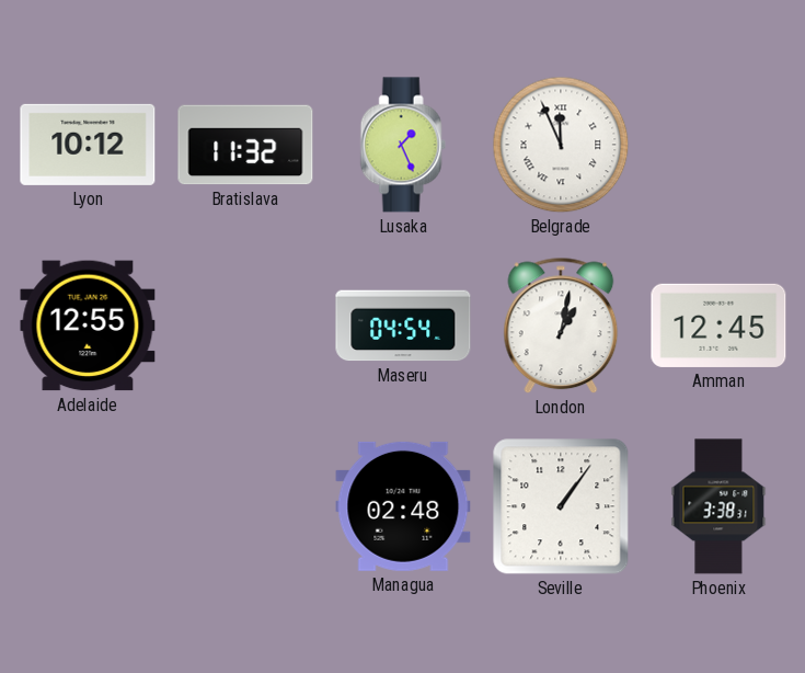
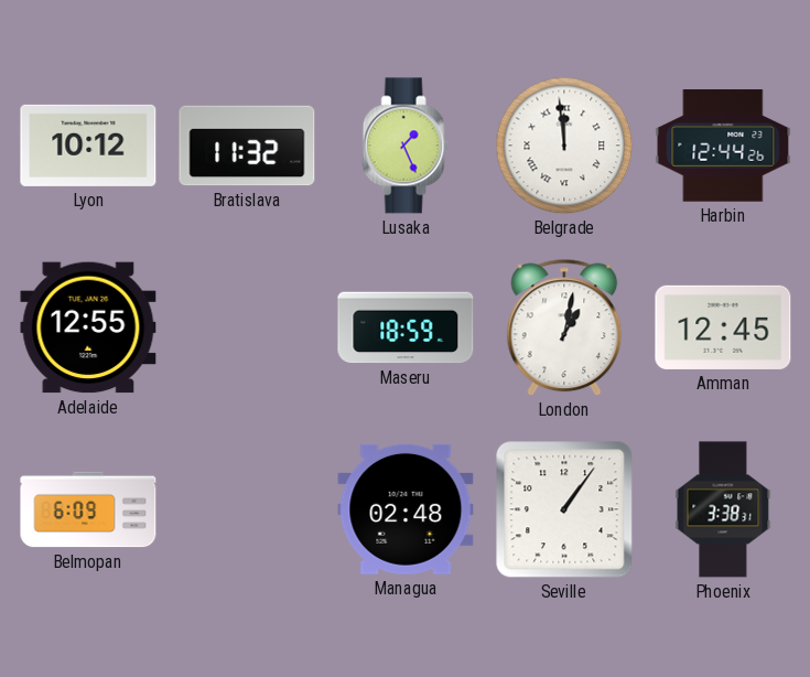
Belgrade: 11:56 -> 11:59
Harbin: none -> 12:44
Maseru: 04:54 -> 18:59
Belmopan: none -> 6:09
